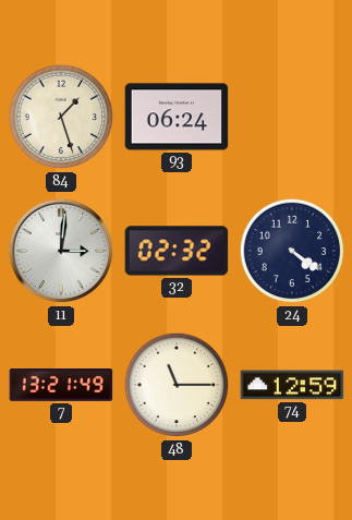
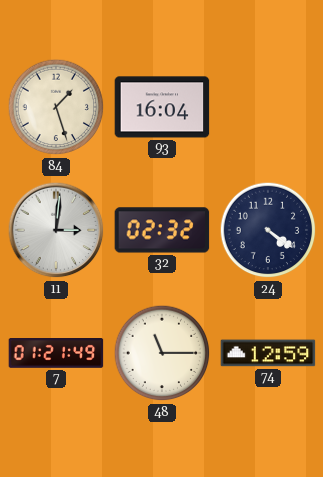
93: 06:24 -> 16:04
7: 13:21 -> 01:21
